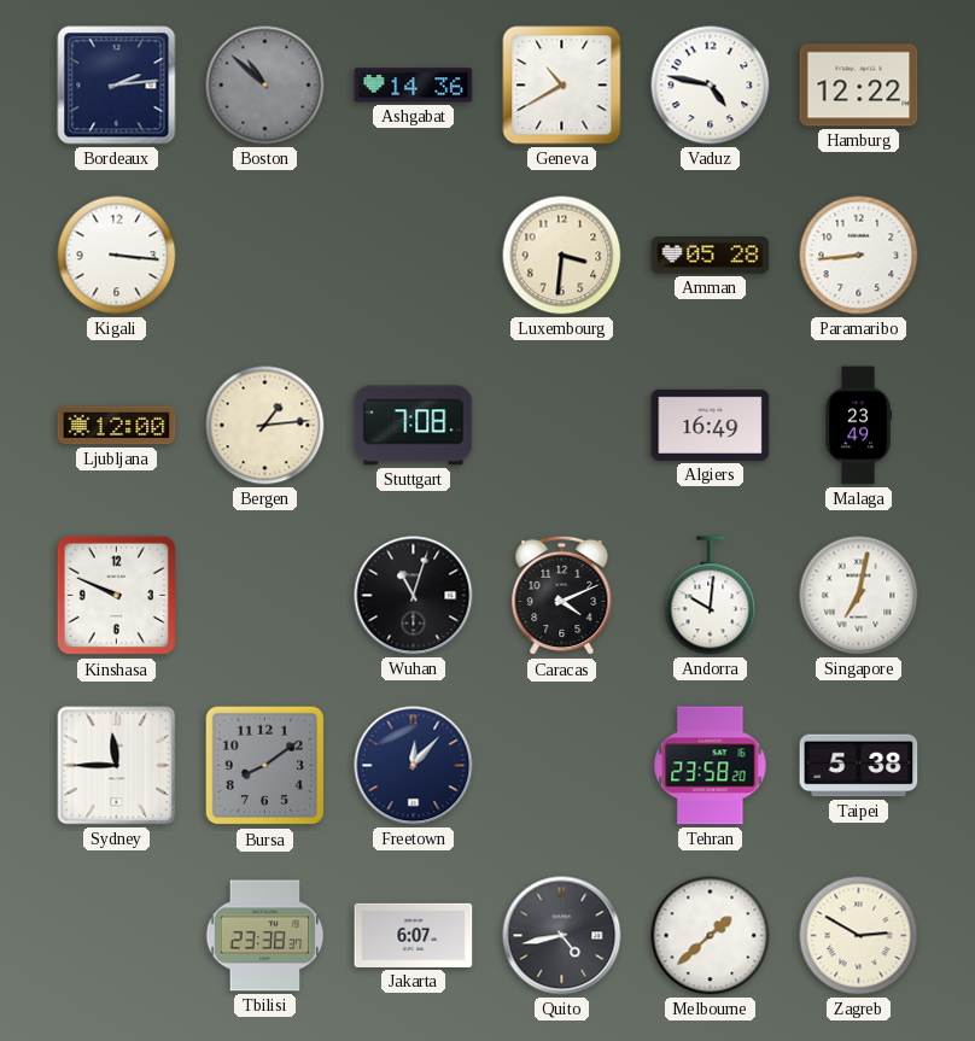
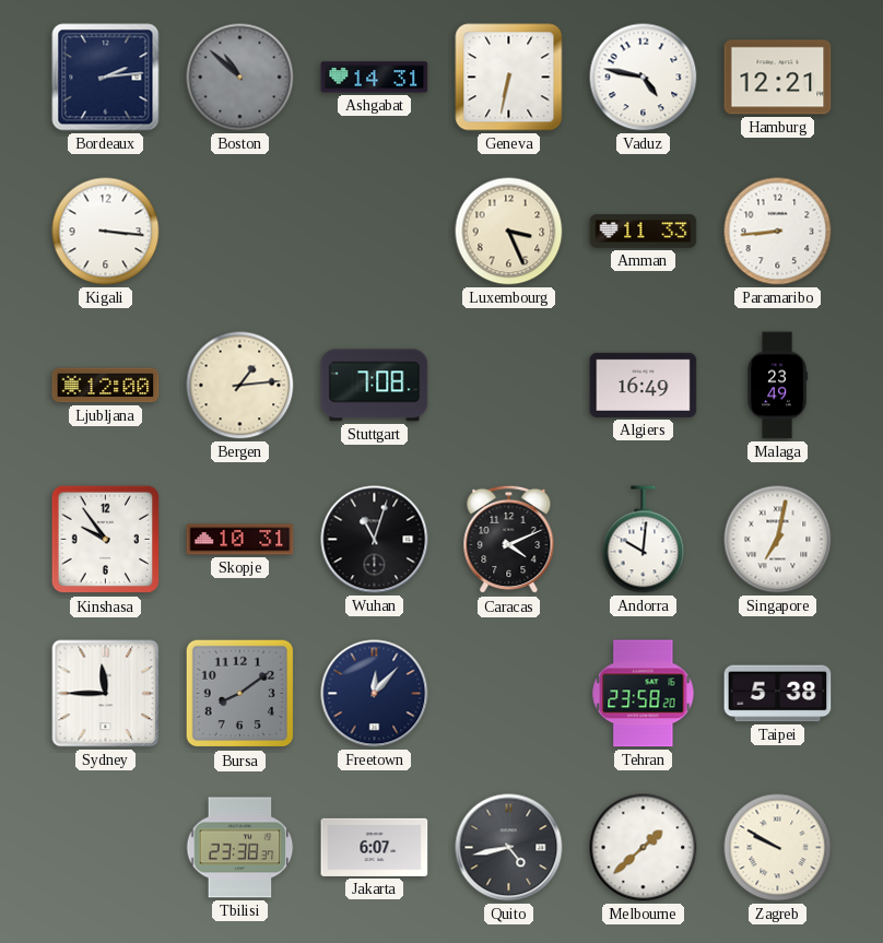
Ashgabat: 14:36 -> 14:31
Geneva: 10:40 -> 6:32
Hamburg: 12:22 -> 12:21
Luxembourg: 3:31 -> 3:26
Amman: 05:28 -> 11:33
Kinshasa: 9:49 -> 9:54
Skopje: none -> 10:31
Zagreb: 2:50 -> 9:50
